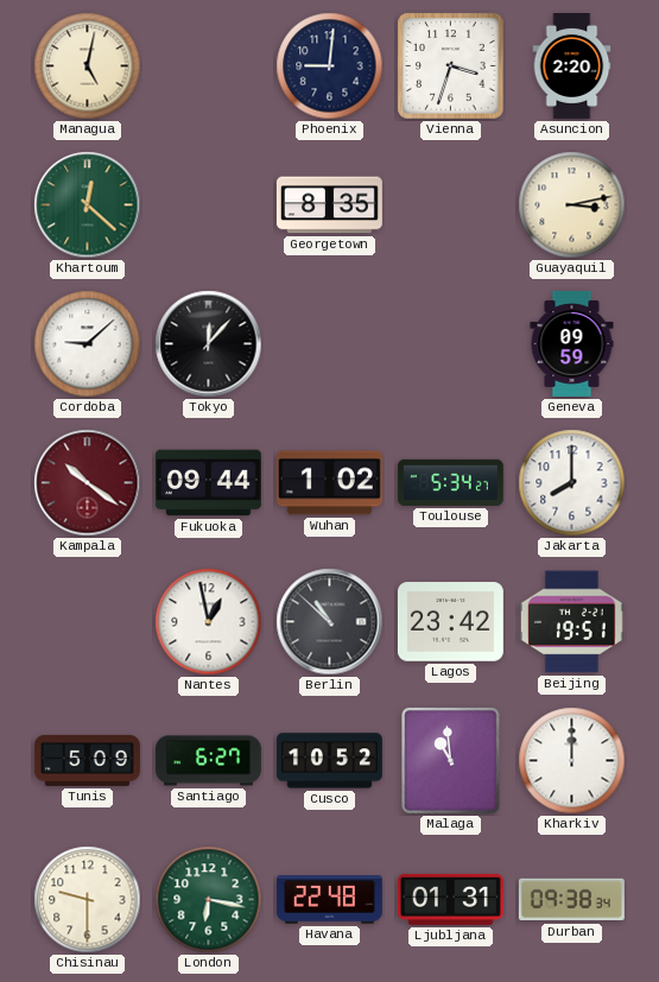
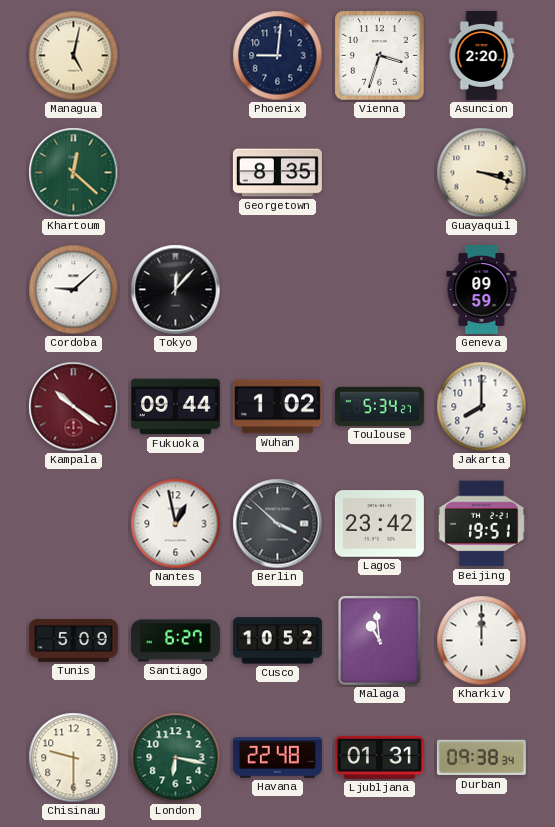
Guayaquil: 3:13 -> 3:18
Berlin: 10:52 -> 3:52
